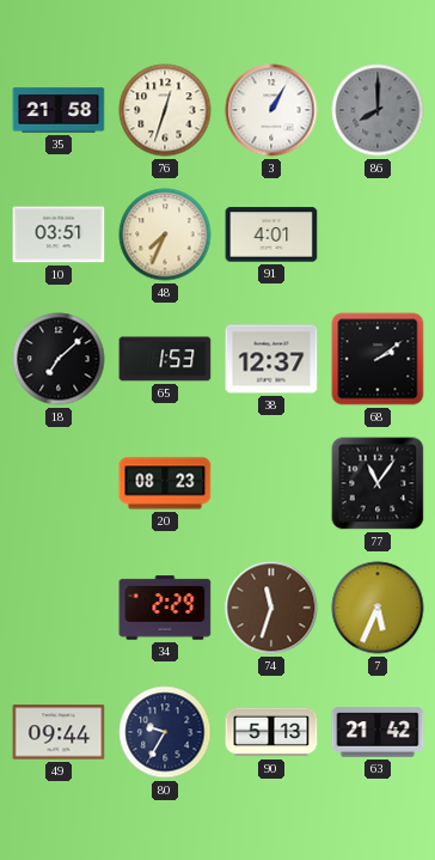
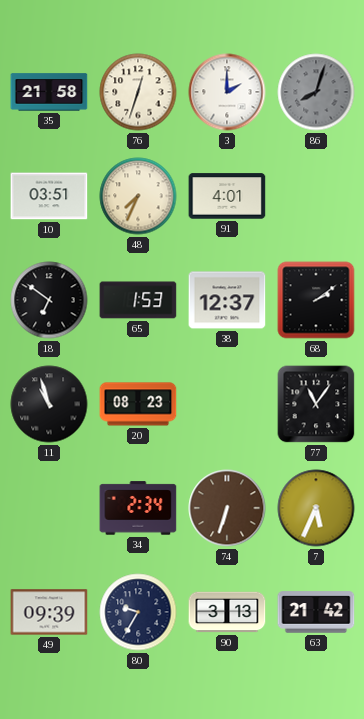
3: 1:05 -> 2:00
86: 8:00 -> 8:03
18: 7:08 -> 6:51
11: none -> 10:57
34: 2:29 -> 2:34
74: 11:33 -> 6:33
49: 09:44 -> 09:39
90: 5:13 -> 3:13
